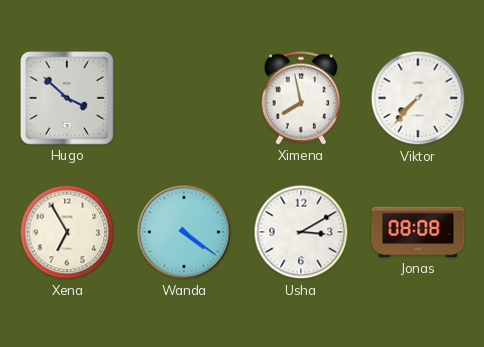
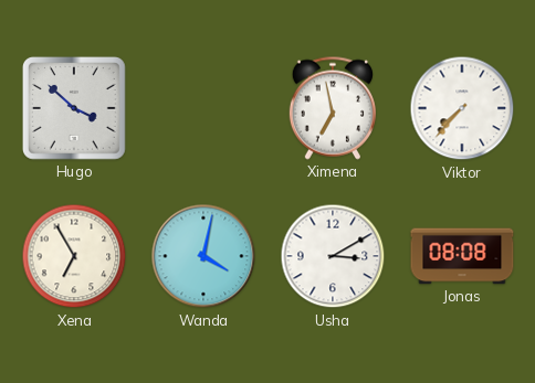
Ximena: 7:58 -> 6:58
Wanda: 4:21 -> 4:02
